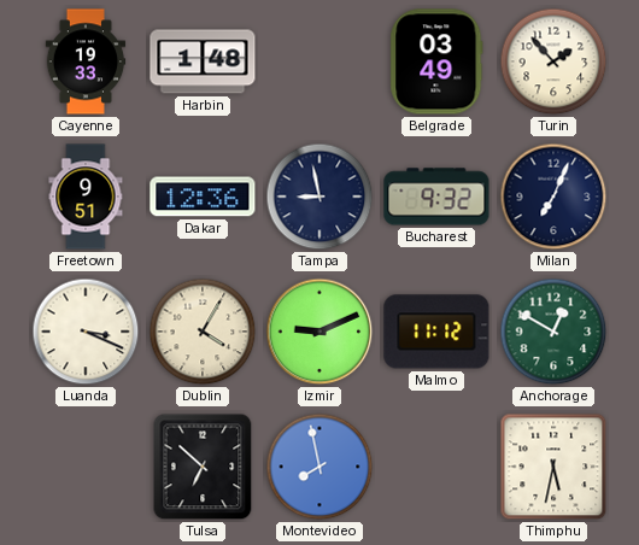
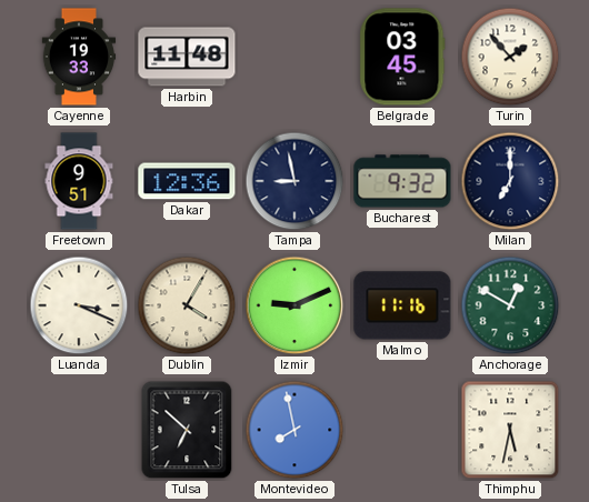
Harbin: 1:48 -> 11:48
Belgrade: 03:49 -> 03:45
Milan: 7:04 -> 7:00
Malmo: 11:12 -> 11:16
